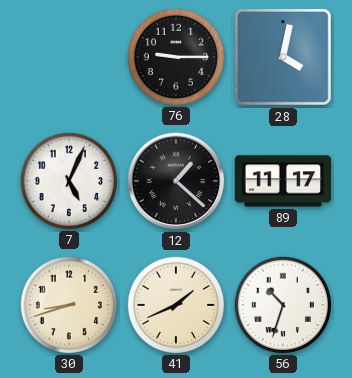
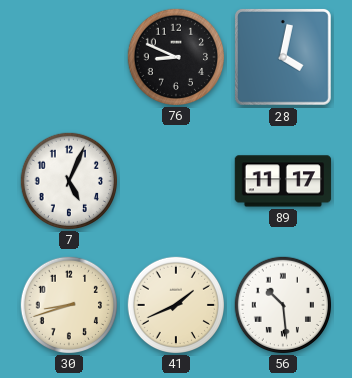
76: 9:15 -> 8:49
12: 1:22 -> none
56: 10:33 -> 10:29
